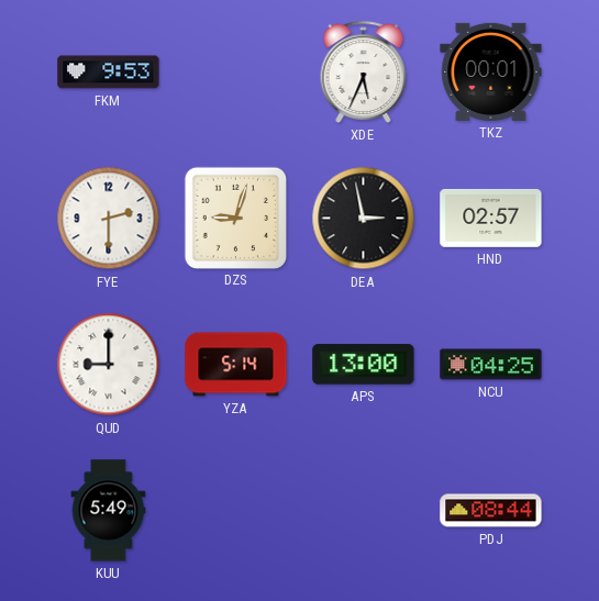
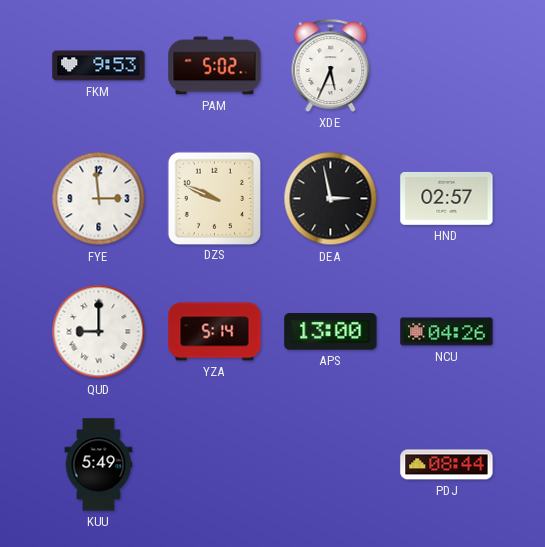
PAM: none -> 5:02
TKZ: 00:01 -> none
FYE: 2:30 -> 2:59
DZS: 9:03 -> 9:49
NCU: 04:25 -> 04:26
